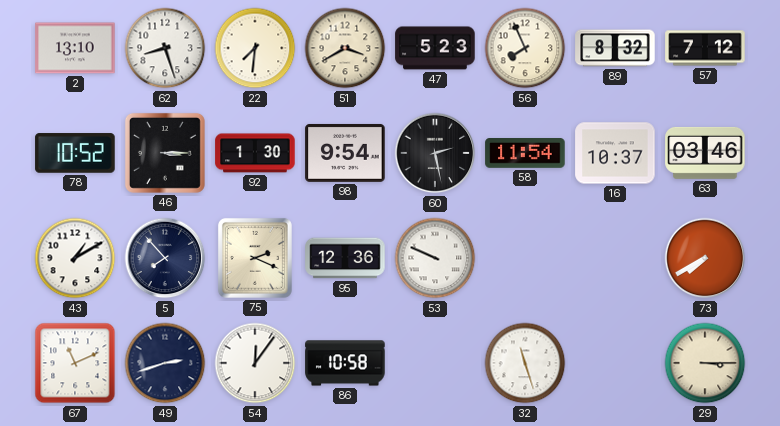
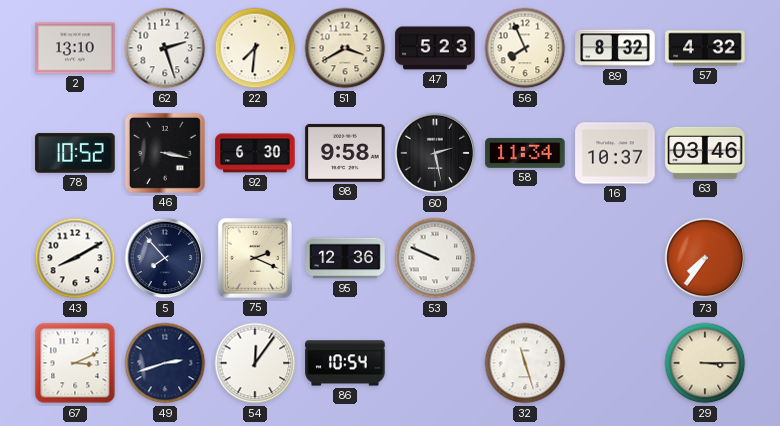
62: 8:27 -> 2:27
57: 7:12 -> 4:32
46: 3:15 -> 3:17
92: 1:30 -> 6:30
98: 9:54 -> 9:58
58: 11:54 -> 11:34
43: 1:10 -> 8:10
73: 7:40 -> 7:36
67: 11:11 -> 3:11
86: 10:58 -> 10:54
